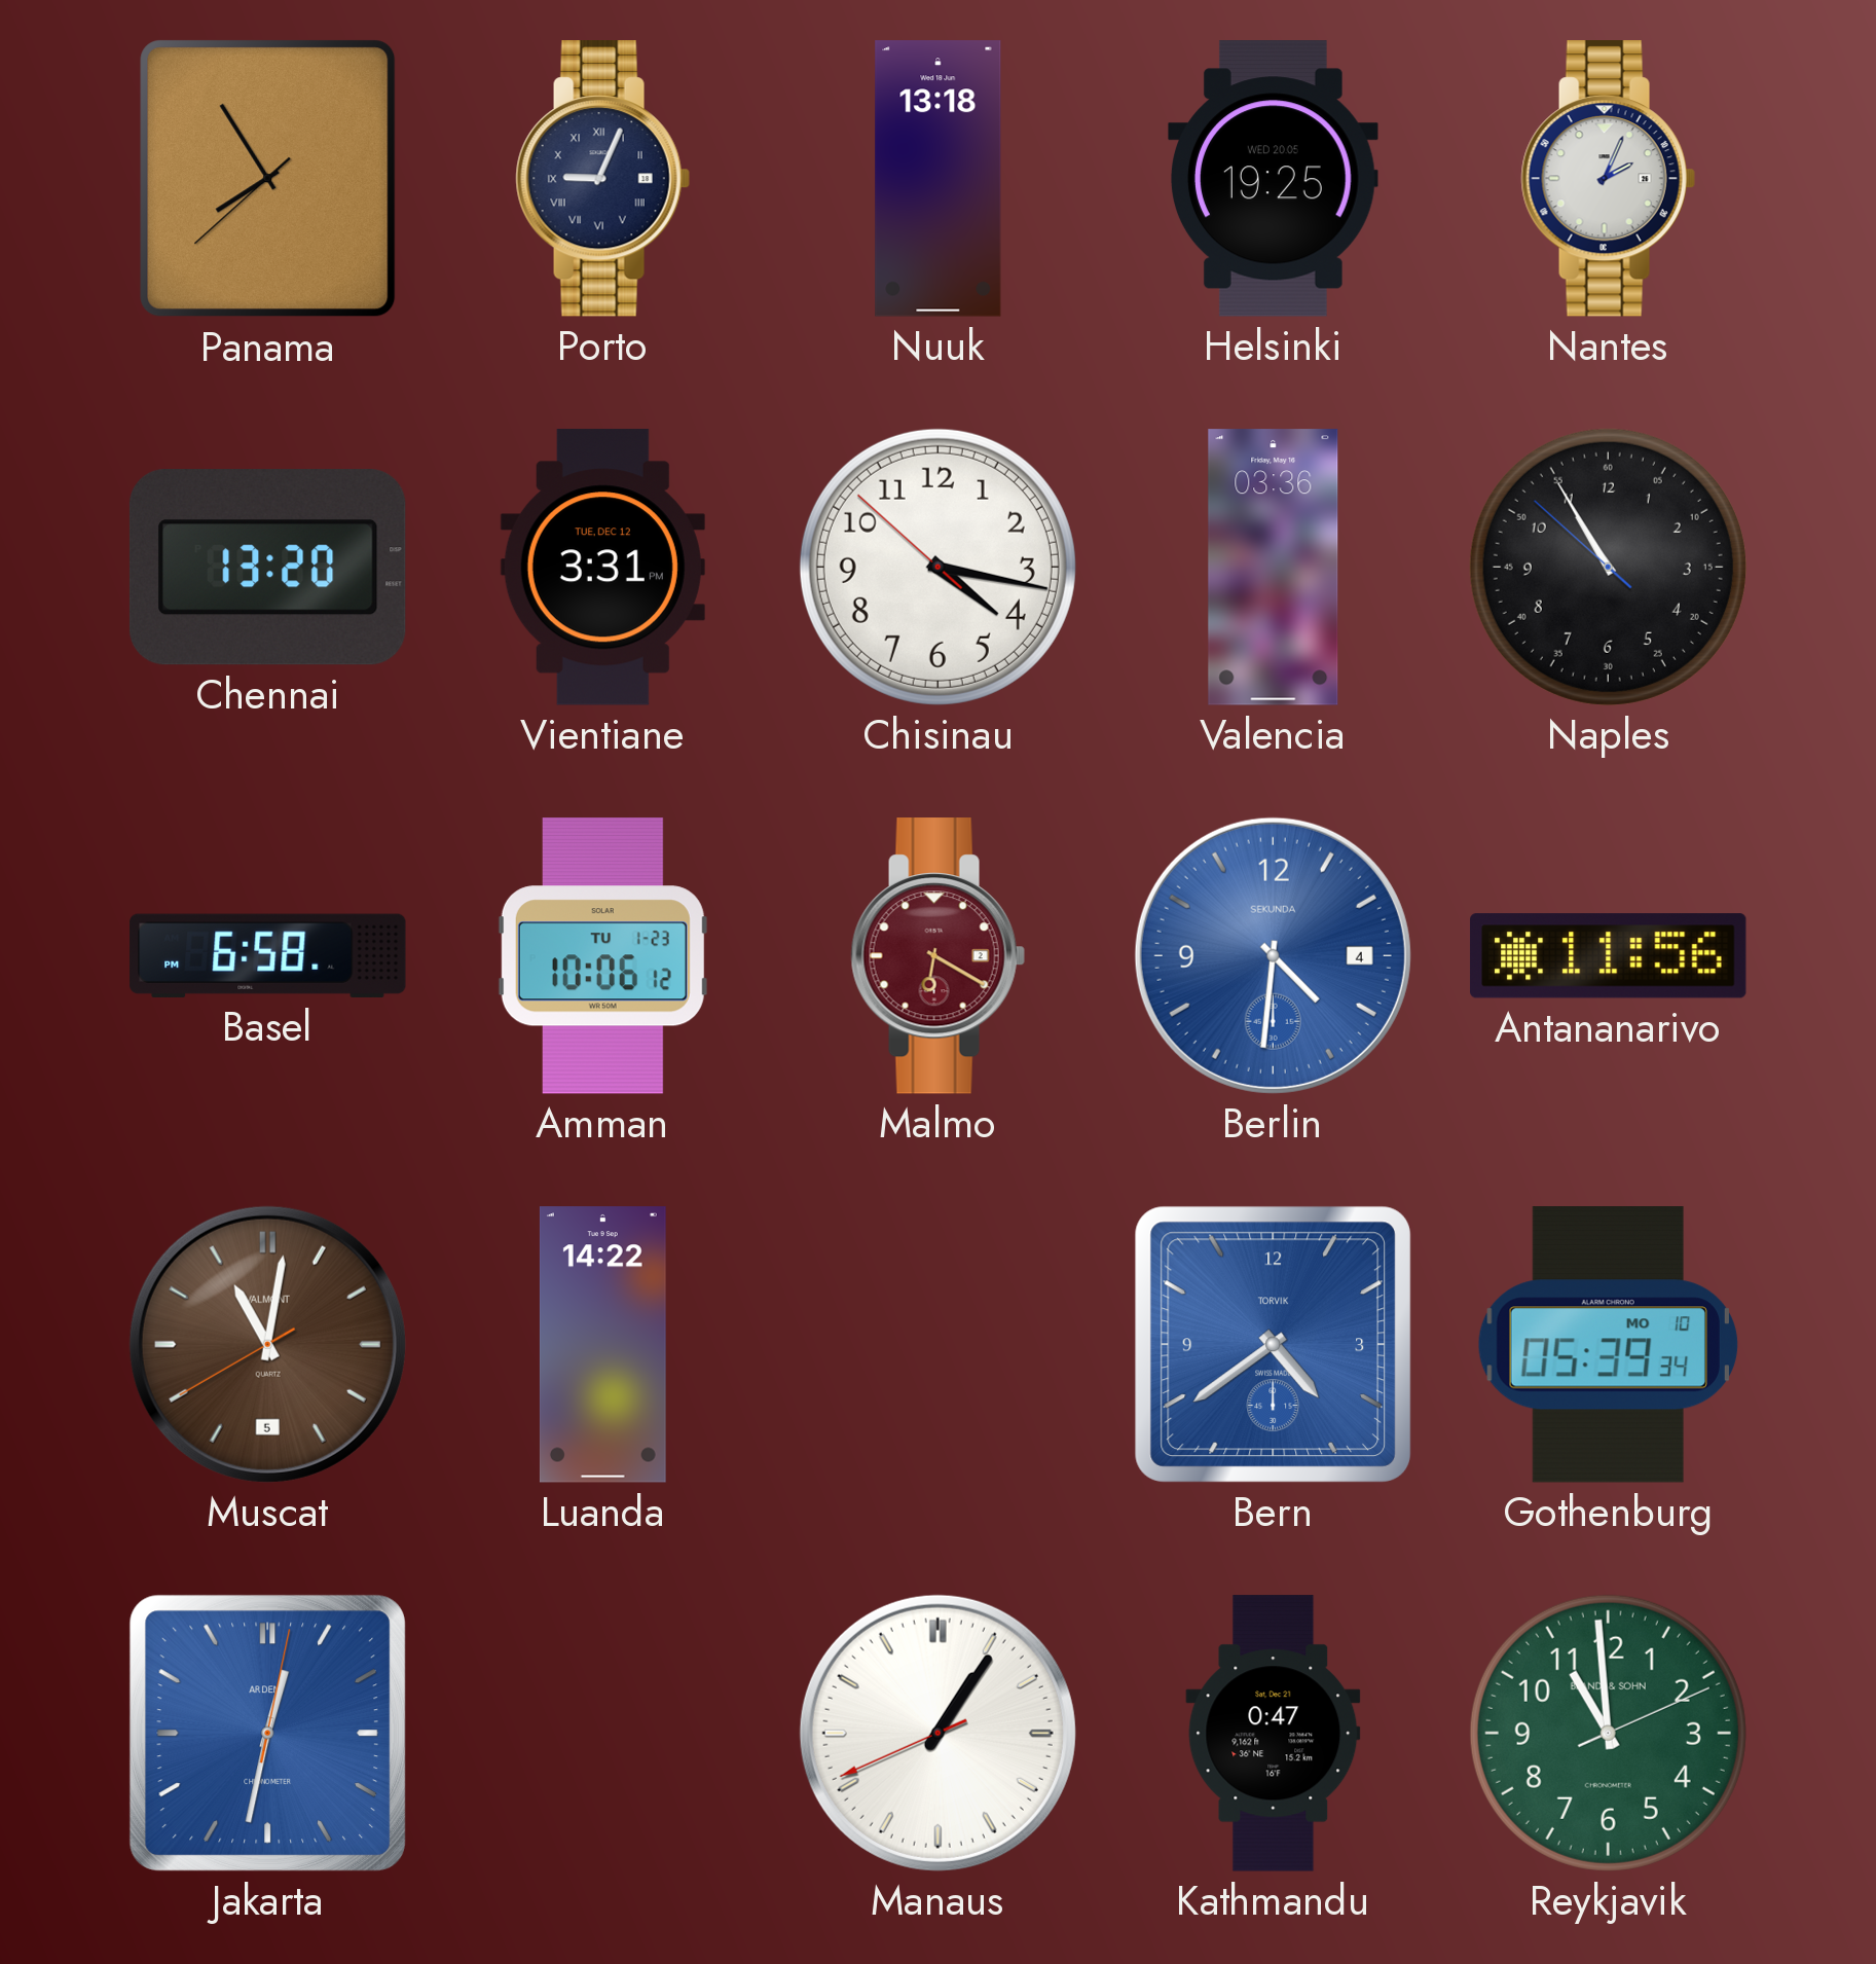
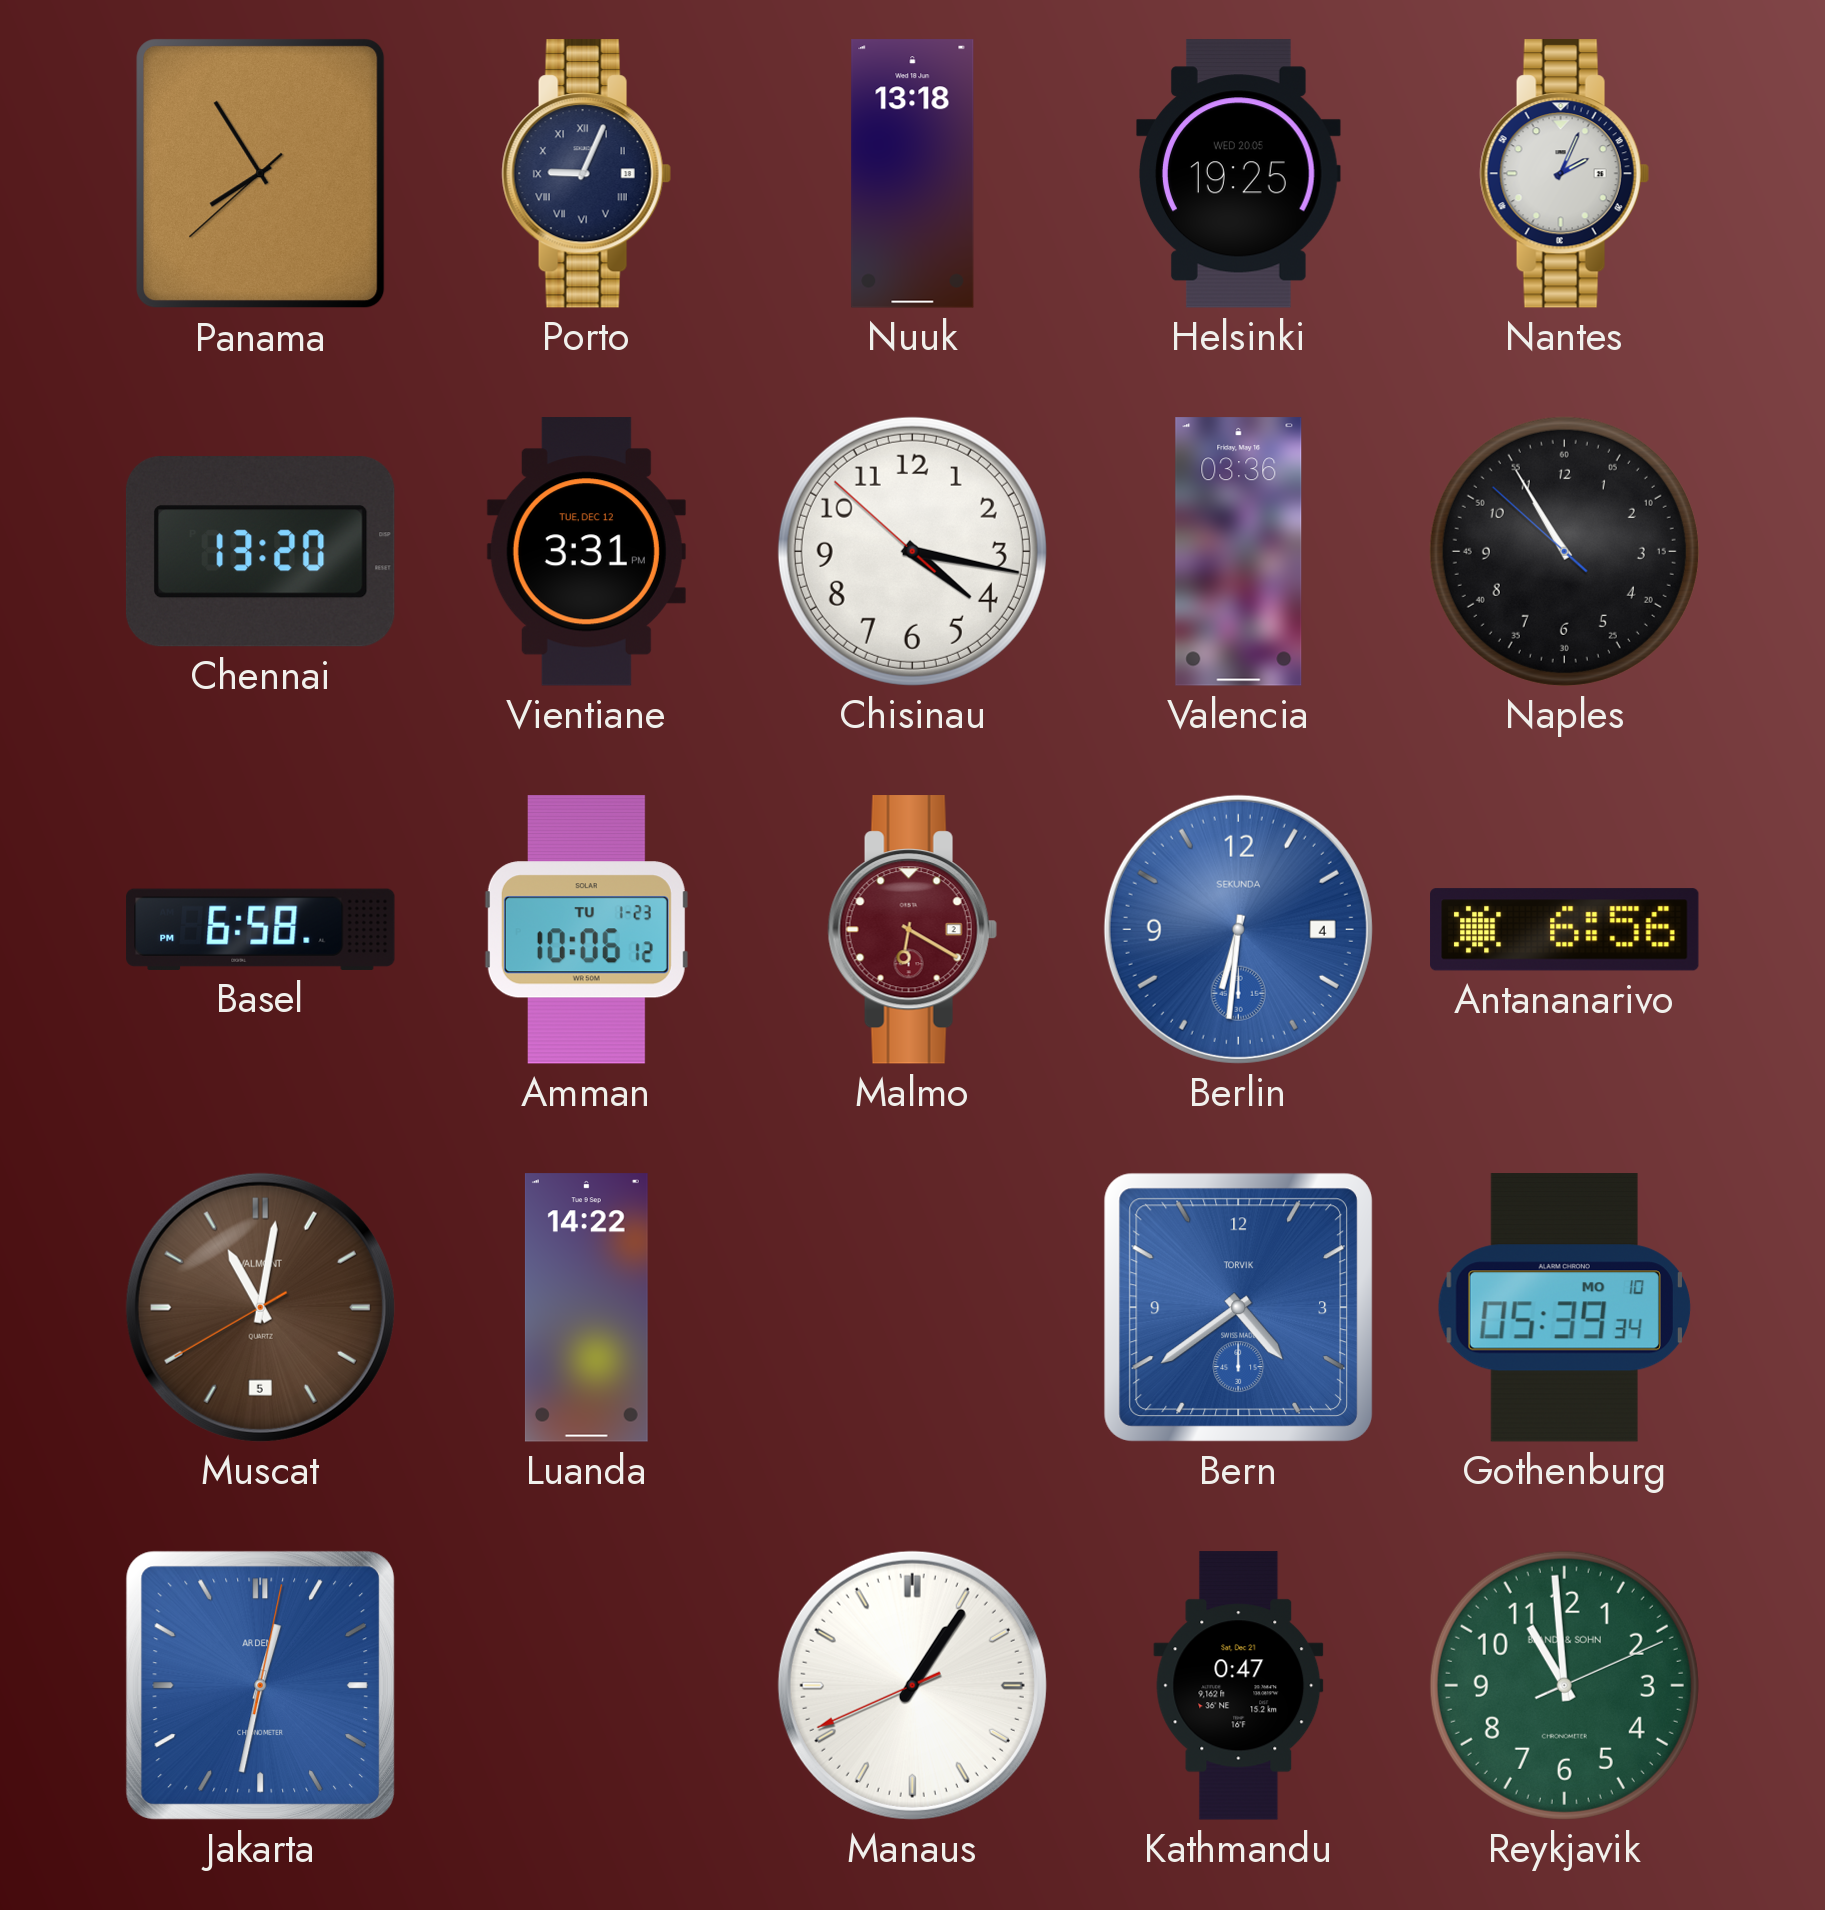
Berlin: 4:31 -> 6:31
Antananarivo: 11:56 -> 6:56
